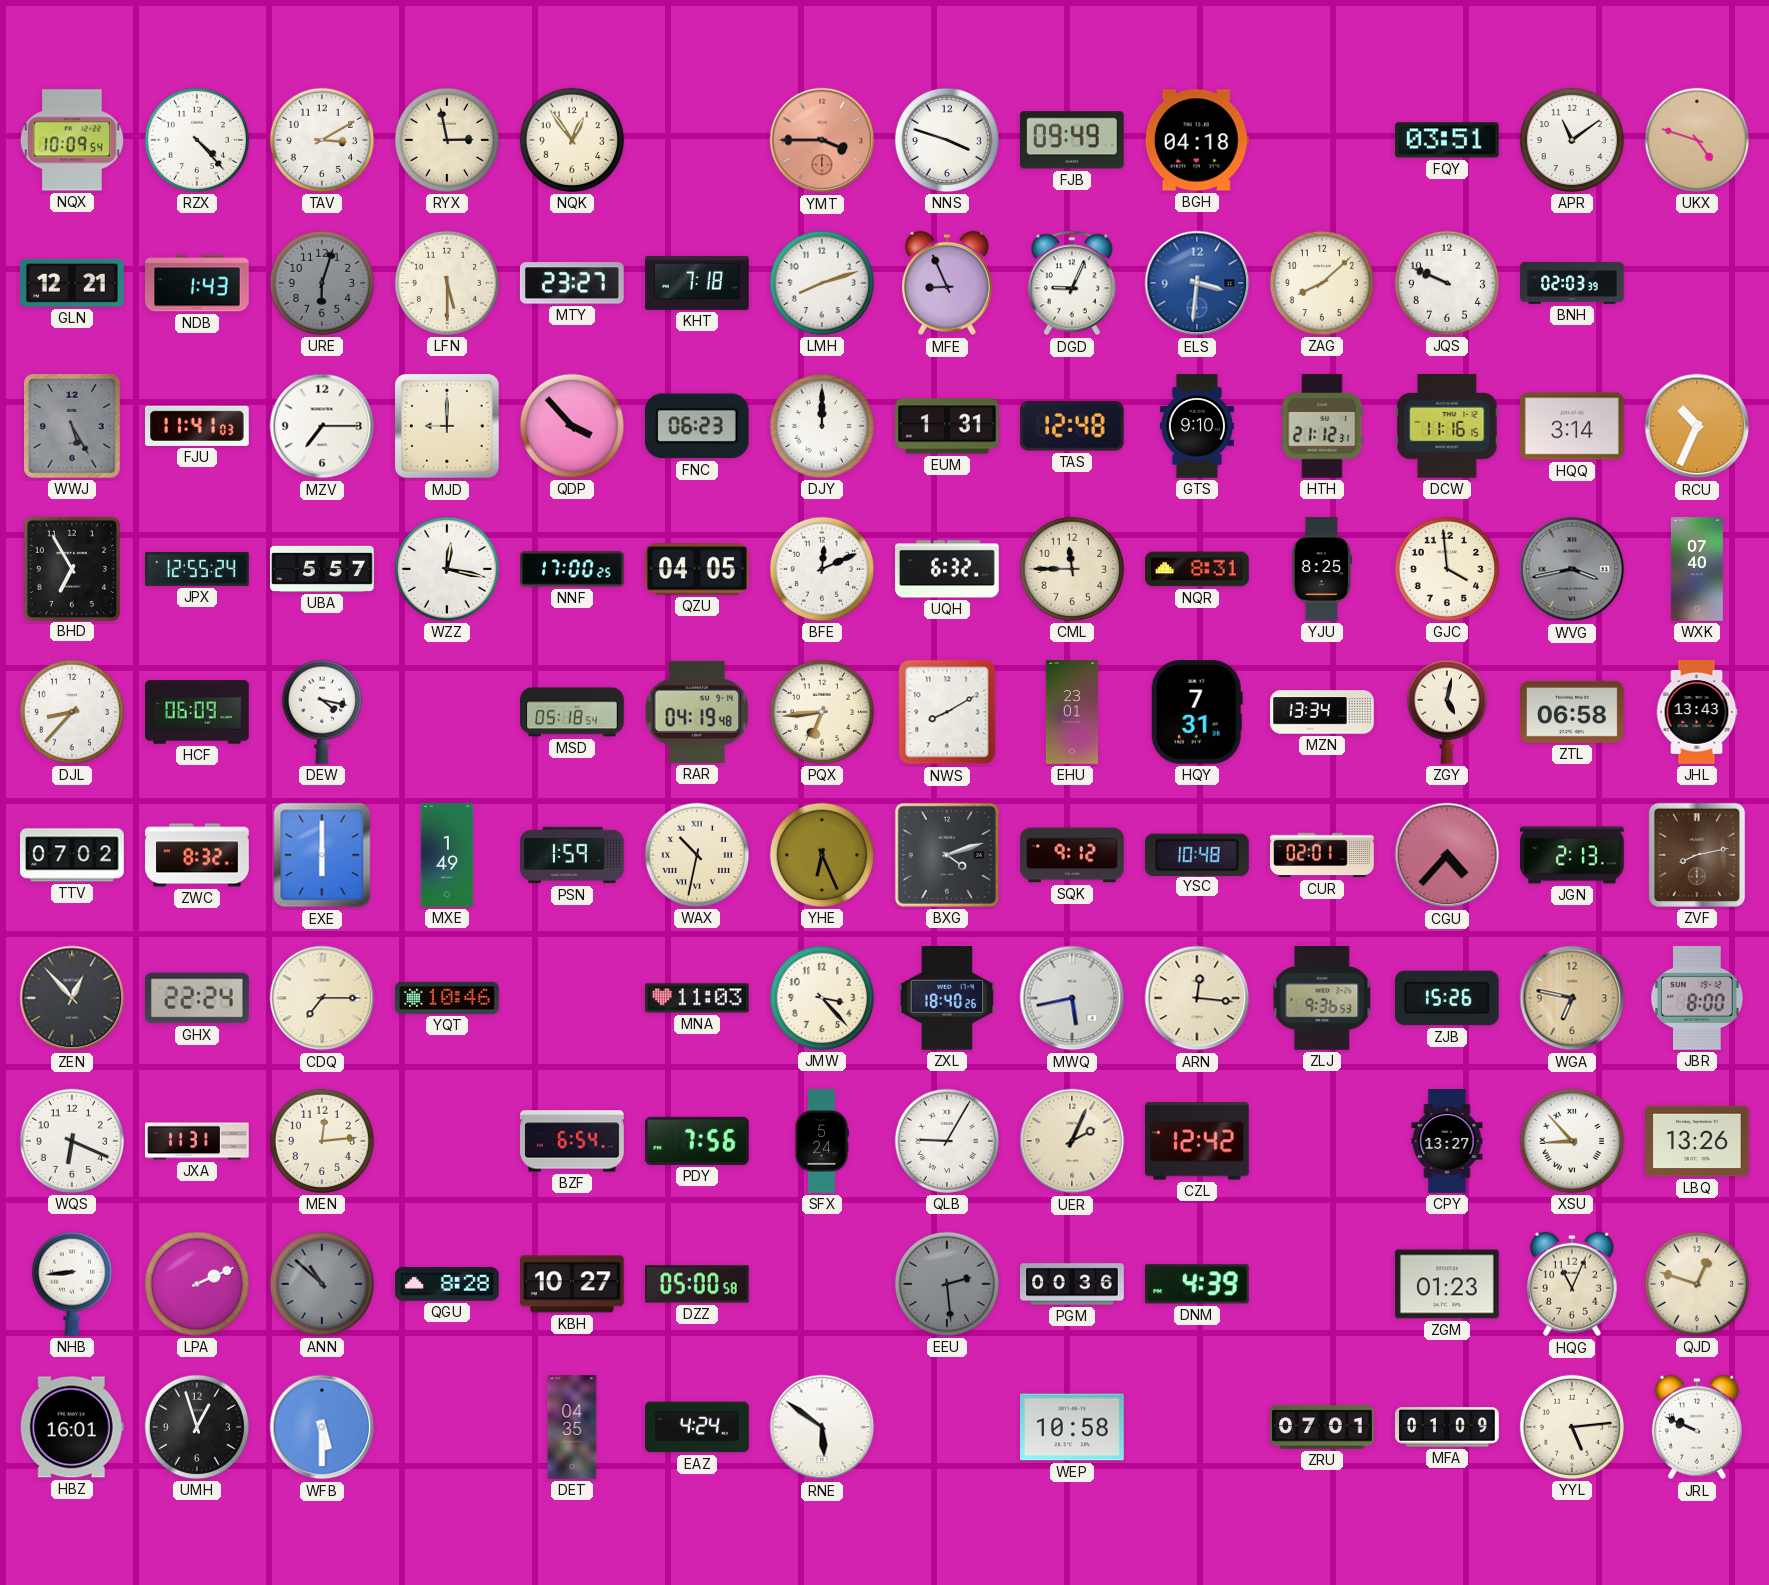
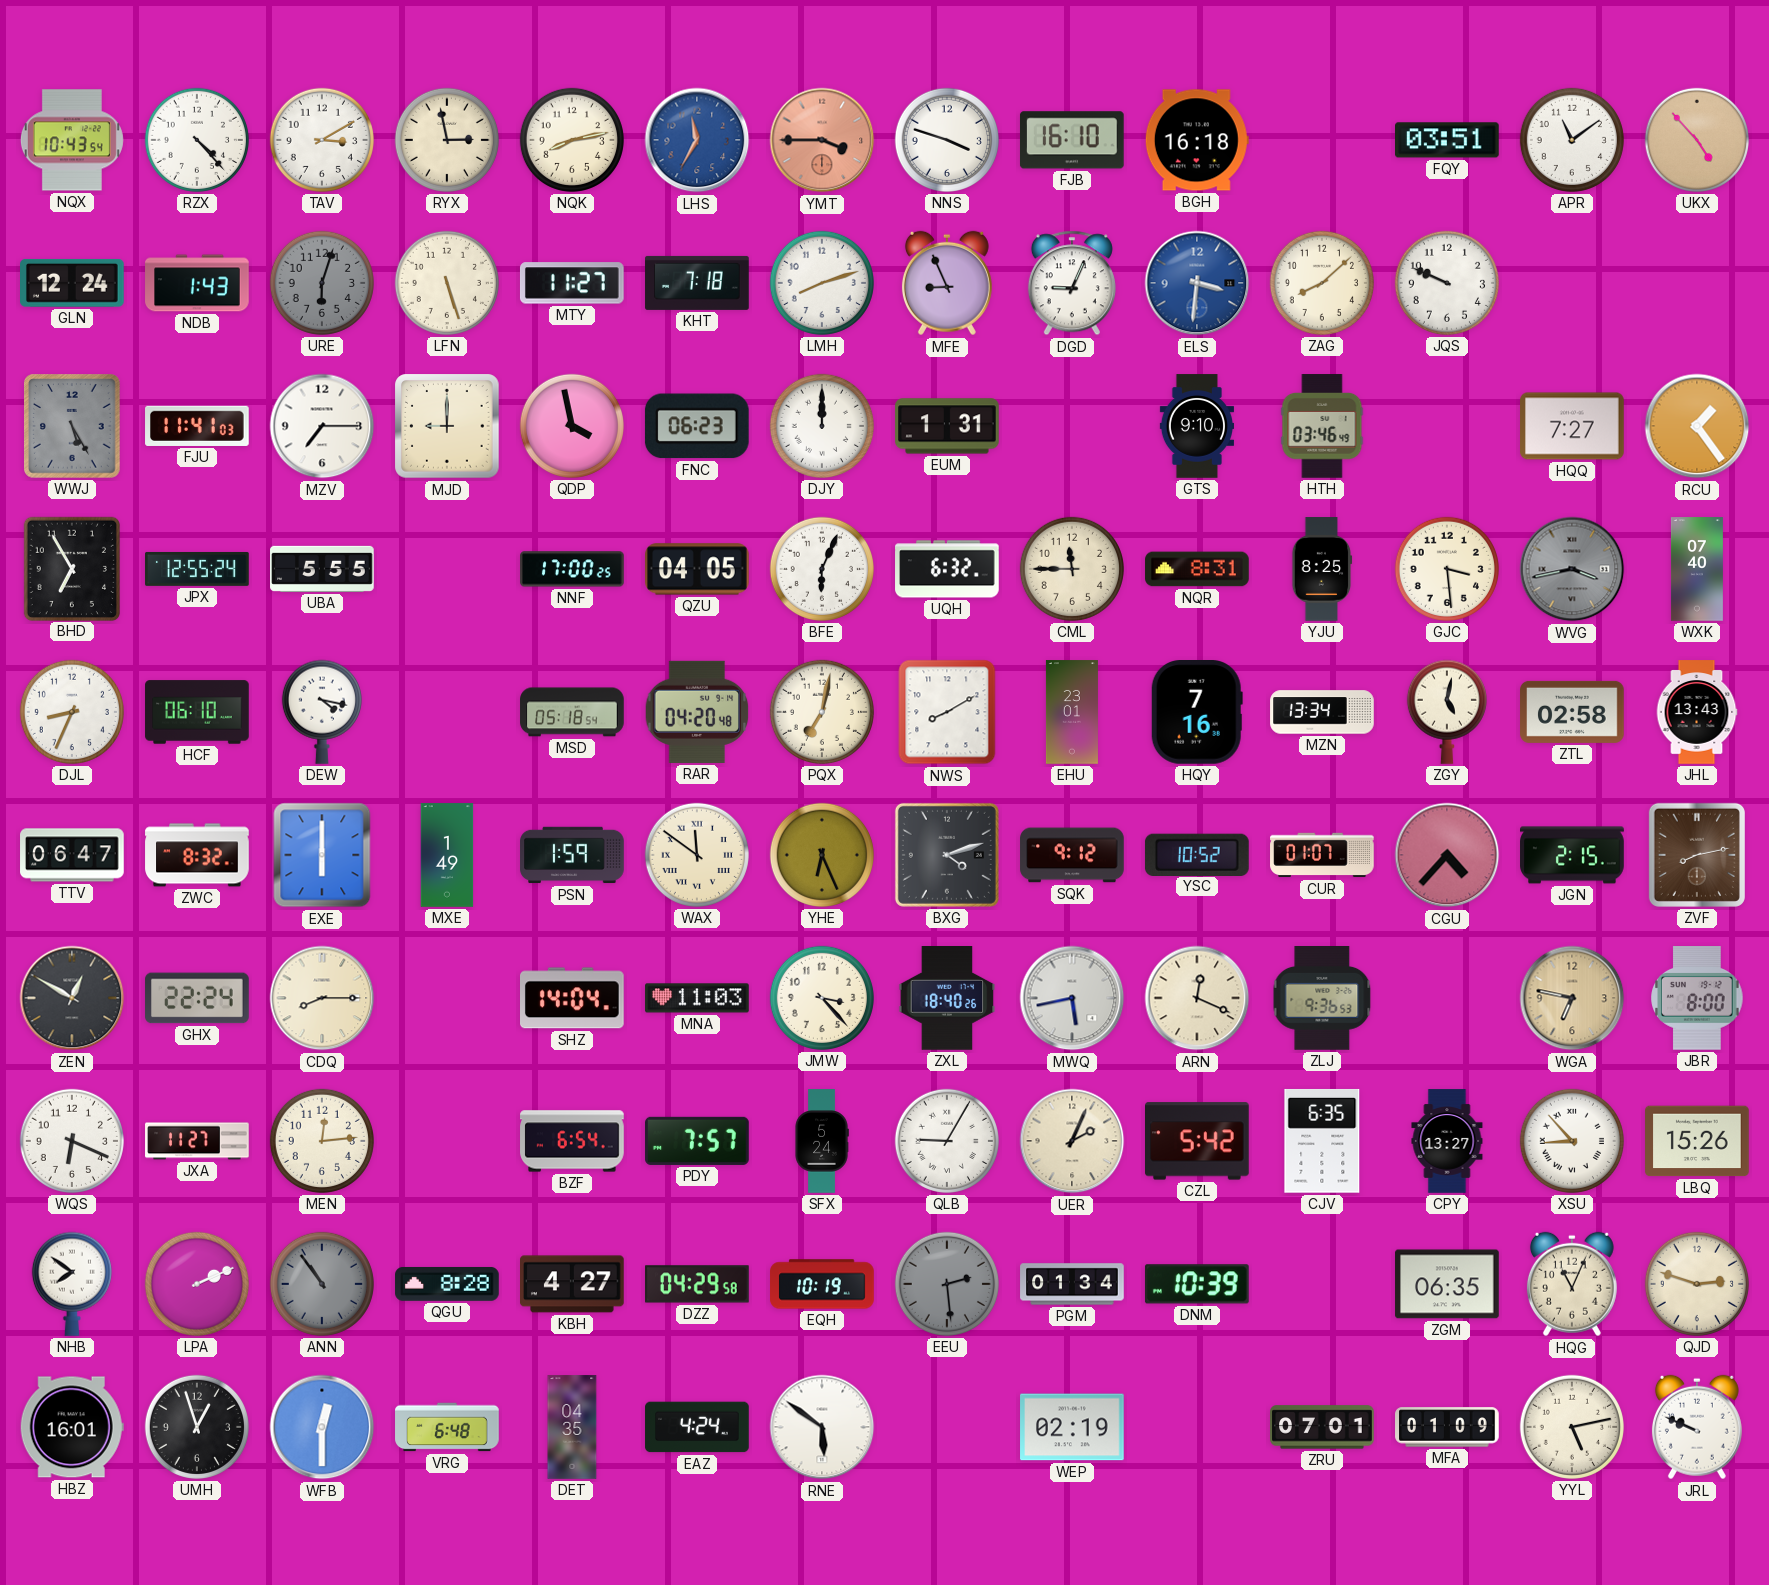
NQX: 10:09 -> 10:43
NQK: 12:54 -> 8:13
LHS: none -> 11:35
FJB: 09:49 -> 16:10
BGH: 04:18 -> 16:18
UKX: 4:48 -> 4:53
GLN: 12:21 -> 12:24
LFN: 5:30 -> 5:27
MTY: 23:27 -> 11:27
BNH: 02:03 -> none
QDP: 3:53 -> 3:58
TAS: 12:48 -> none
HTH: 21:12 -> 03:46
DCW: 11:16 -> none
HQQ: 3:14 -> 7:27
RCU: 10:34 -> 1:24
UBA: 5:57 -> 5:55
WZZ: 12:17 -> none
BFE: 12:11 -> 6:04
GJC: 3:59 -> 3:29
DJL: 8:37 -> 8:34
HCF: 06:09 -> 06:10
RAR: 04:19 -> 04:20
PQX: 6:44 -> 7:02
HQY: 7:31 -> 7:16
ZTL: 06:58 -> 02:58
TTV: 07:02 -> 06:47
WAX: 10:32 -> 11:51
YSC: 10:48 -> 10:52
CUR: 02:01 -> 01:07
JGN: 2:13 -> 2:15
ZEN: 12:53 -> 12:50
CDQ: 7:15 -> 8:15
YQT: 10:46 -> none
SHZ: none -> 14:04
ARN: 12:16 -> 12:19
ZJB: 15:26 -> none
JXA: 11:31 -> 11:27
PDY: 7:56 -> 7:57
CZL: 12:42 -> 5:42
CJV: none -> 6:35
LBQ: 13:26 -> 15:26
NHB: 8:44 -> 7:51
ANN: 10:52 -> 10:54
KBH: 10:27 -> 4:27
DZZ: 05:00 -> 04:29
EQH: none -> 10:19
PGM: 00:36 -> 01:34
DNM: 4:39 -> 10:39
ZGM: 01:23 -> 06:35
QJD: 12:48 -> 2:48
WFB: 5:30 -> 12:30
VRG: none -> 6:48
WEP: 10:58 -> 02:19
YYL: 5:14 -> 5:13
